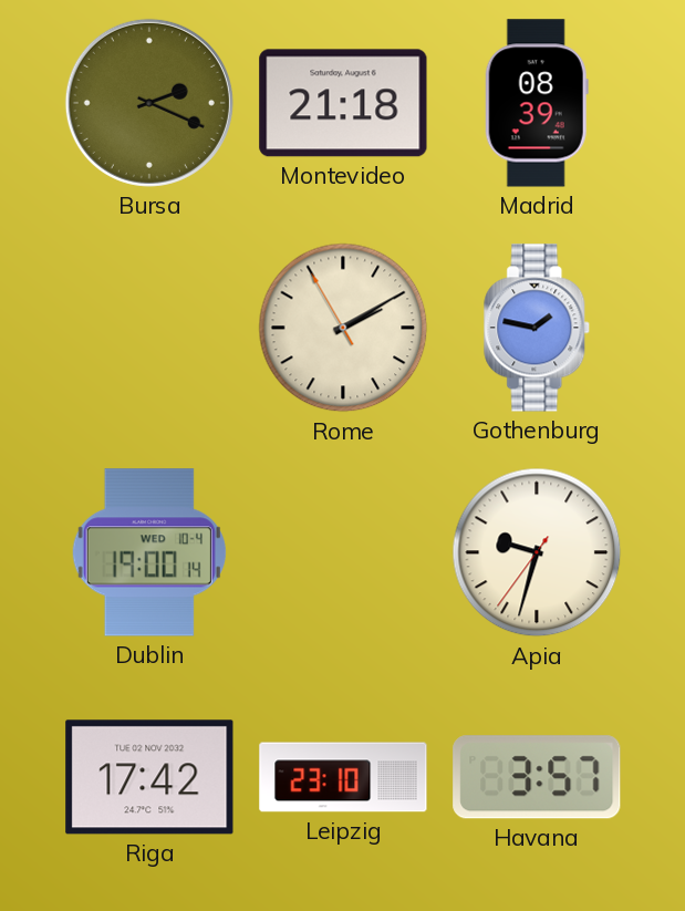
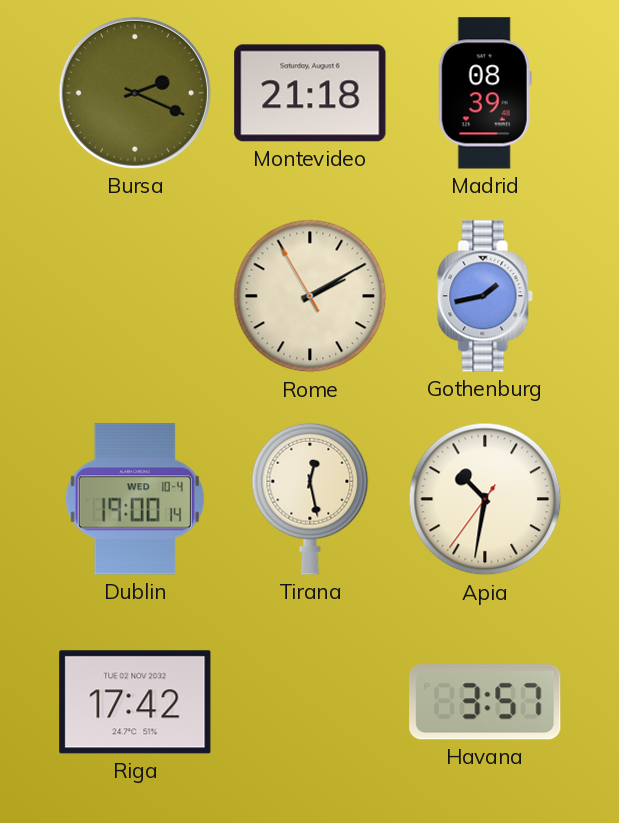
Gothenburg: 1:47 -> 1:43
Tirana: none -> 12:28
Apia: 9:32 -> 10:31
Leipzig: 23:10 -> none
